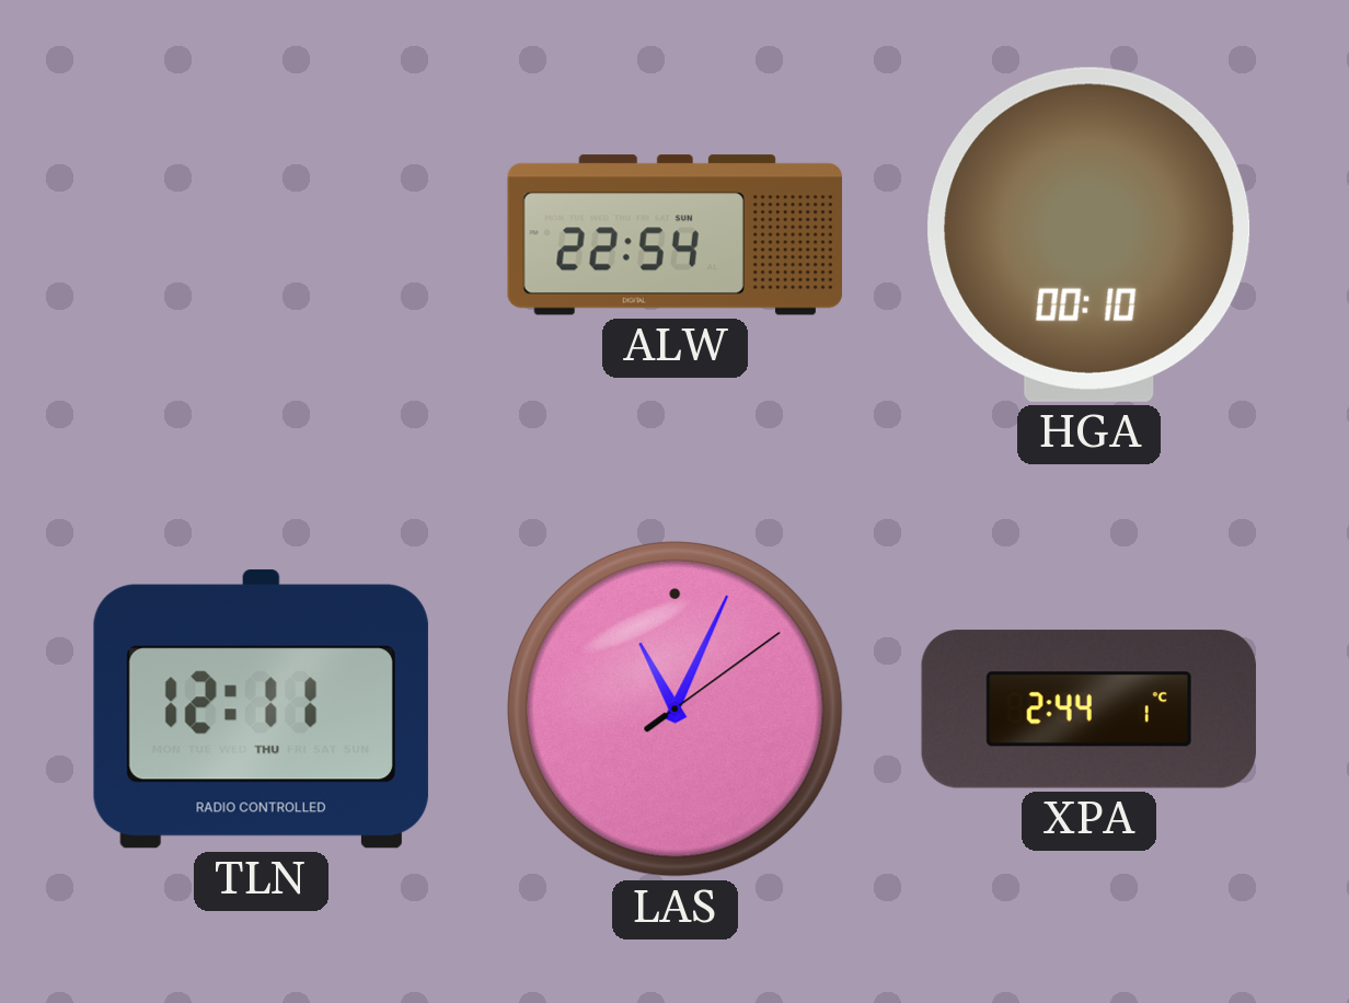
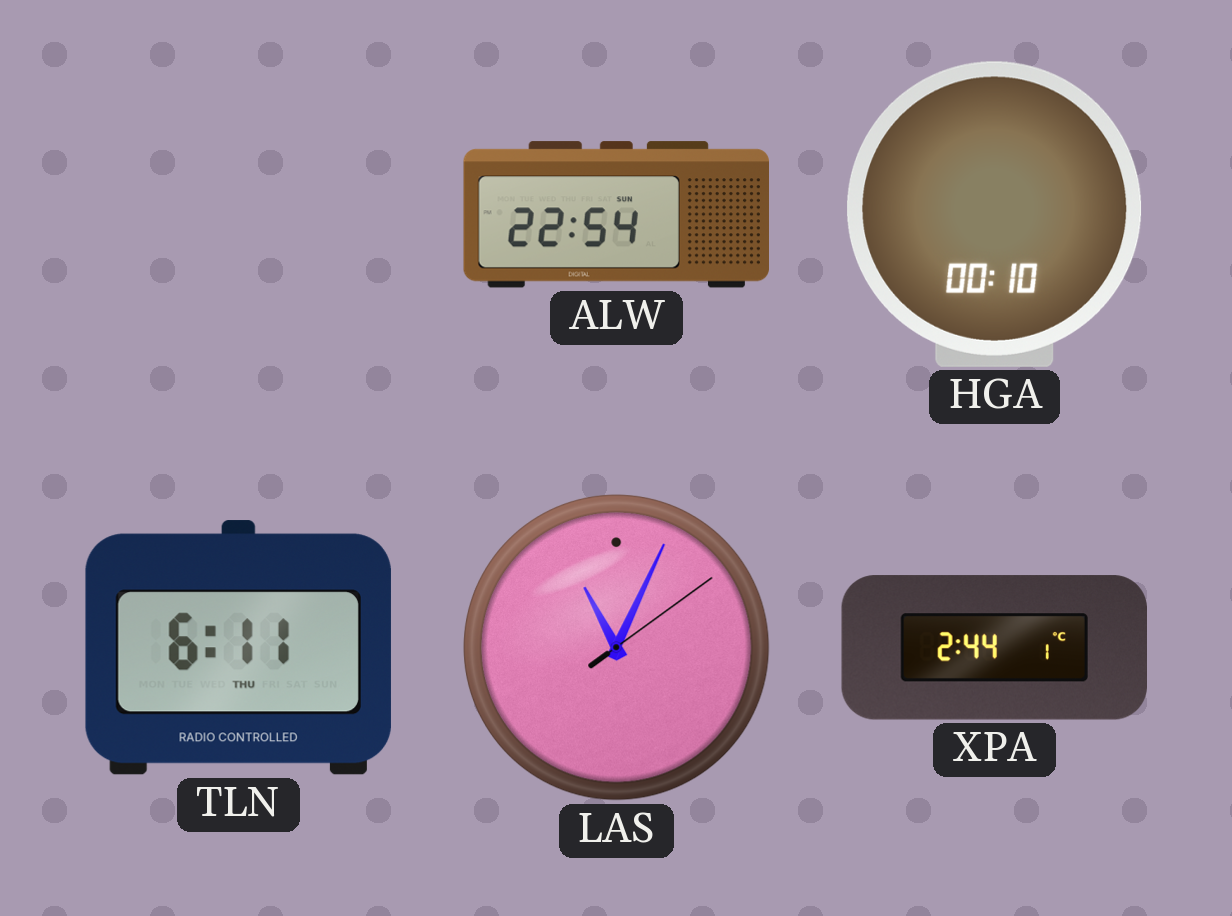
TLN: 12:11 -> 6:11
